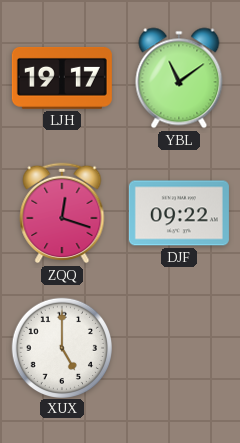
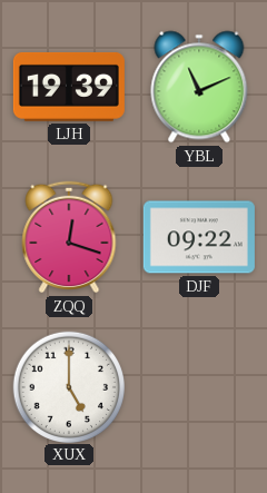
LJH: 19:17 -> 19:39
YBL: 11:09 -> 11:11
